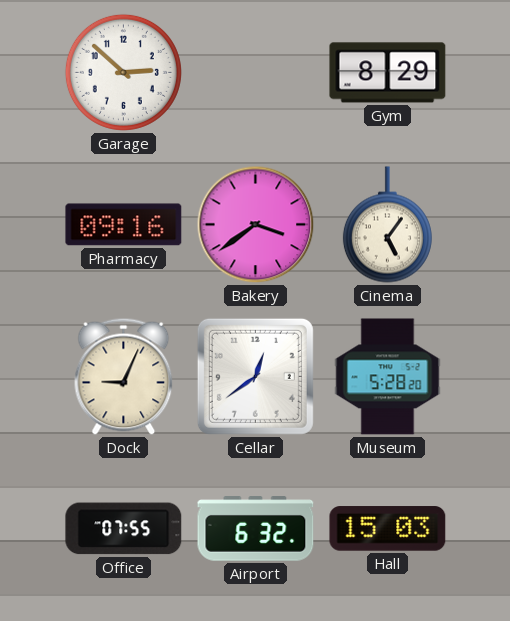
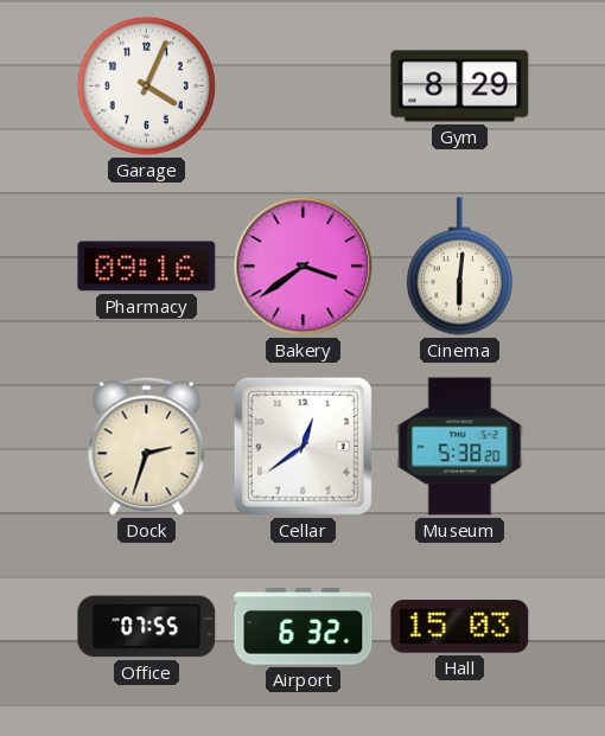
Garage: 2:52 -> 4:04
Cinema: 5:06 -> 6:01
Dock: 9:04 -> 2:33
Museum: 5:28 -> 5:38
